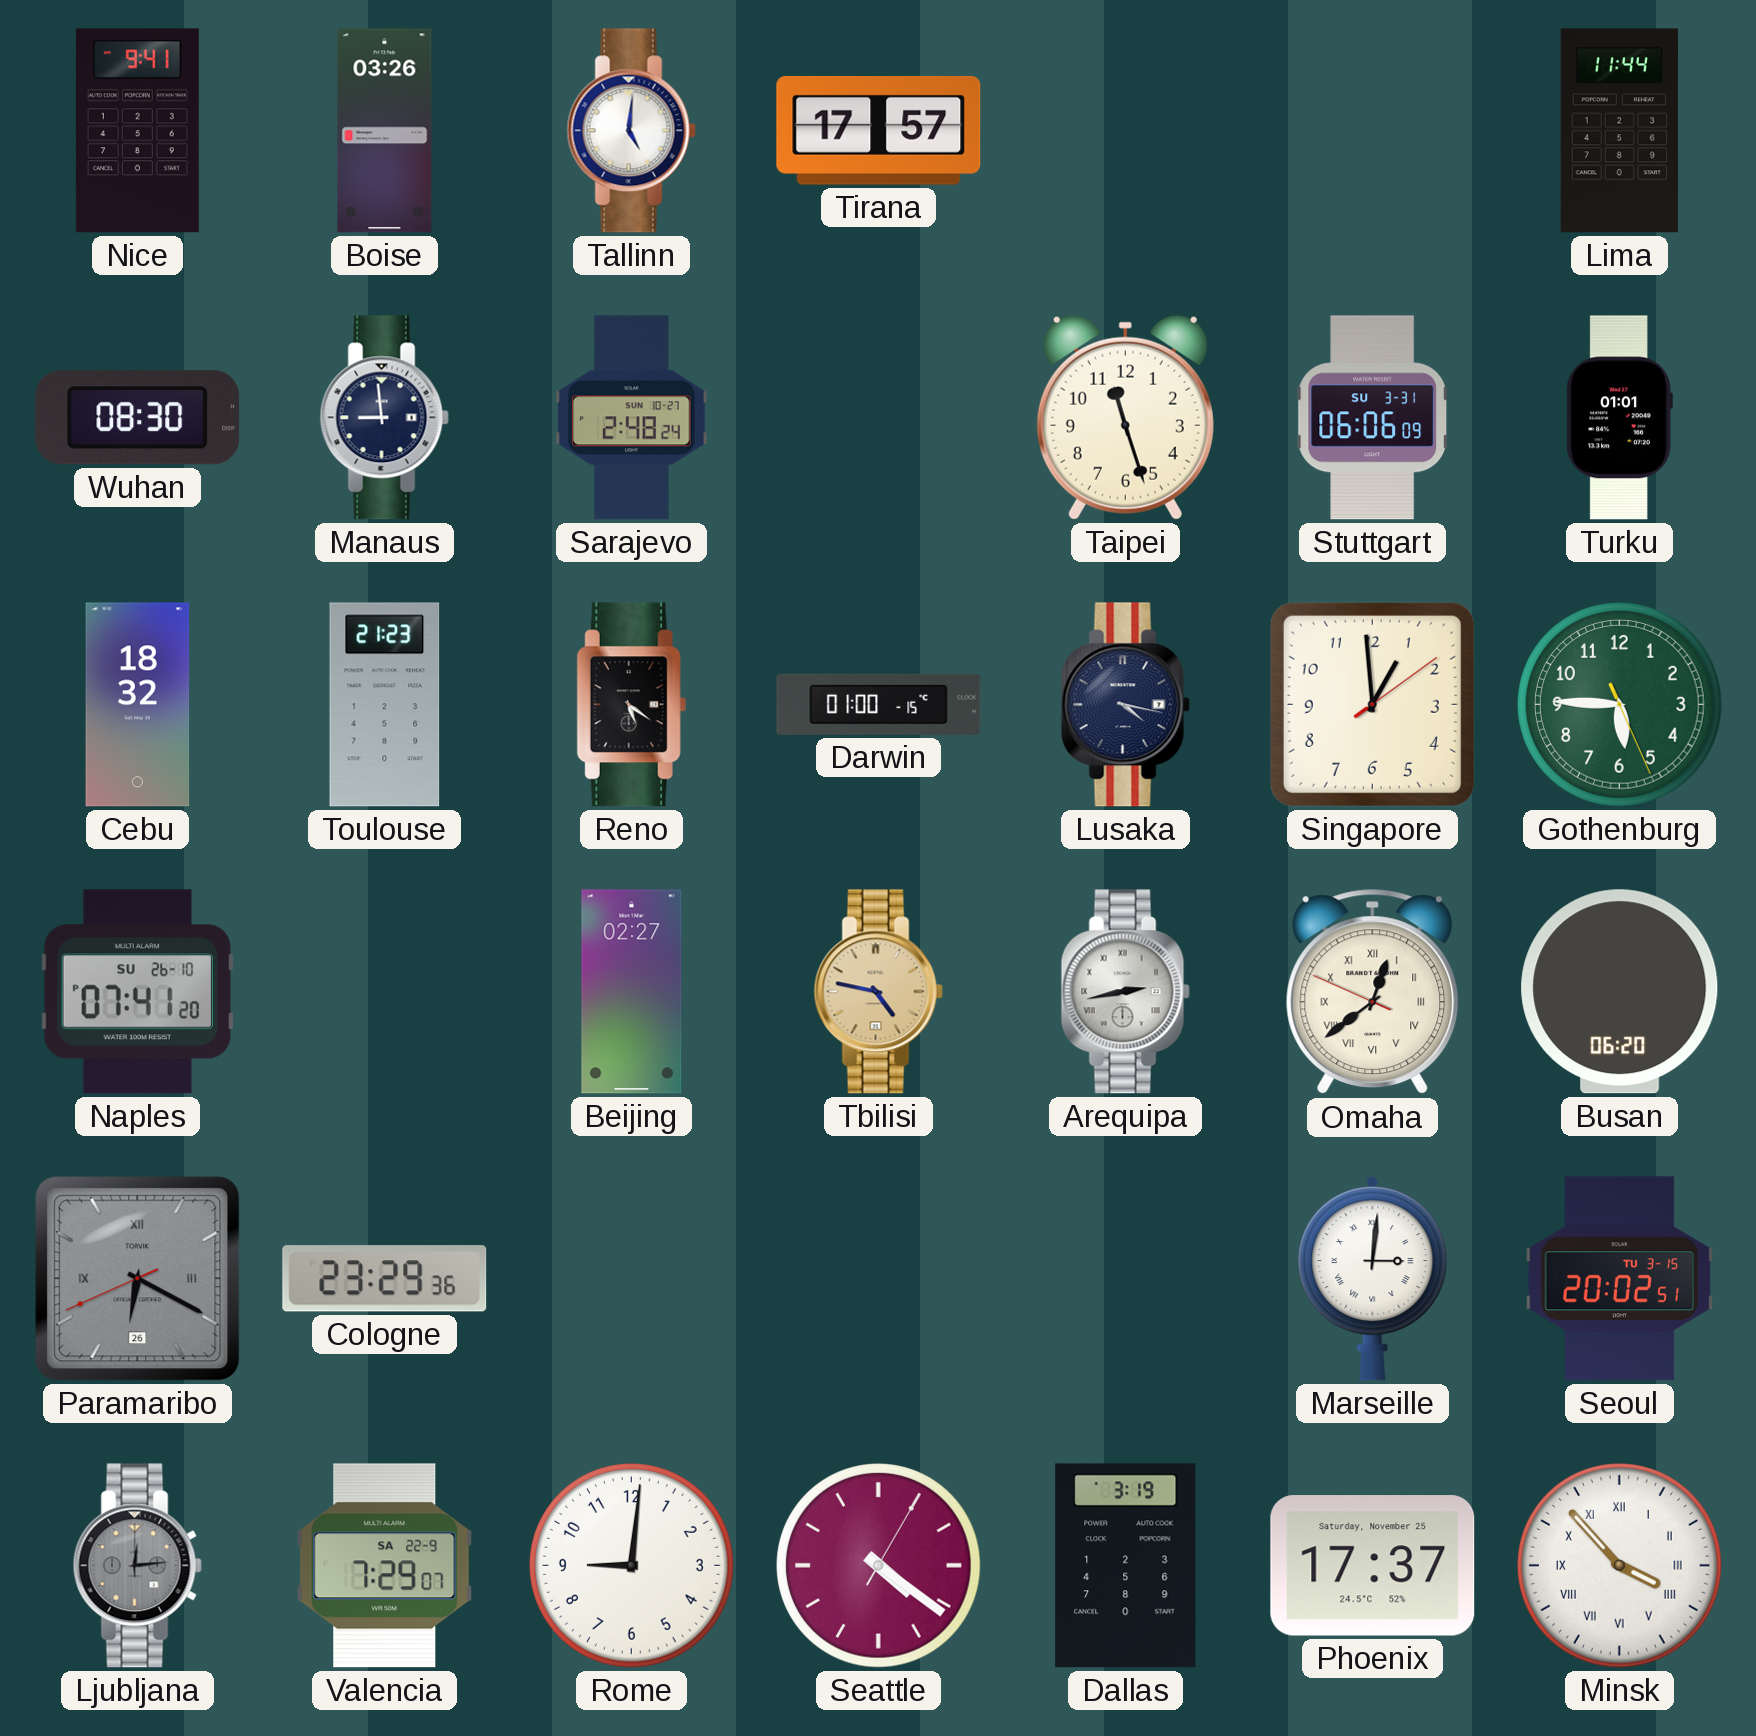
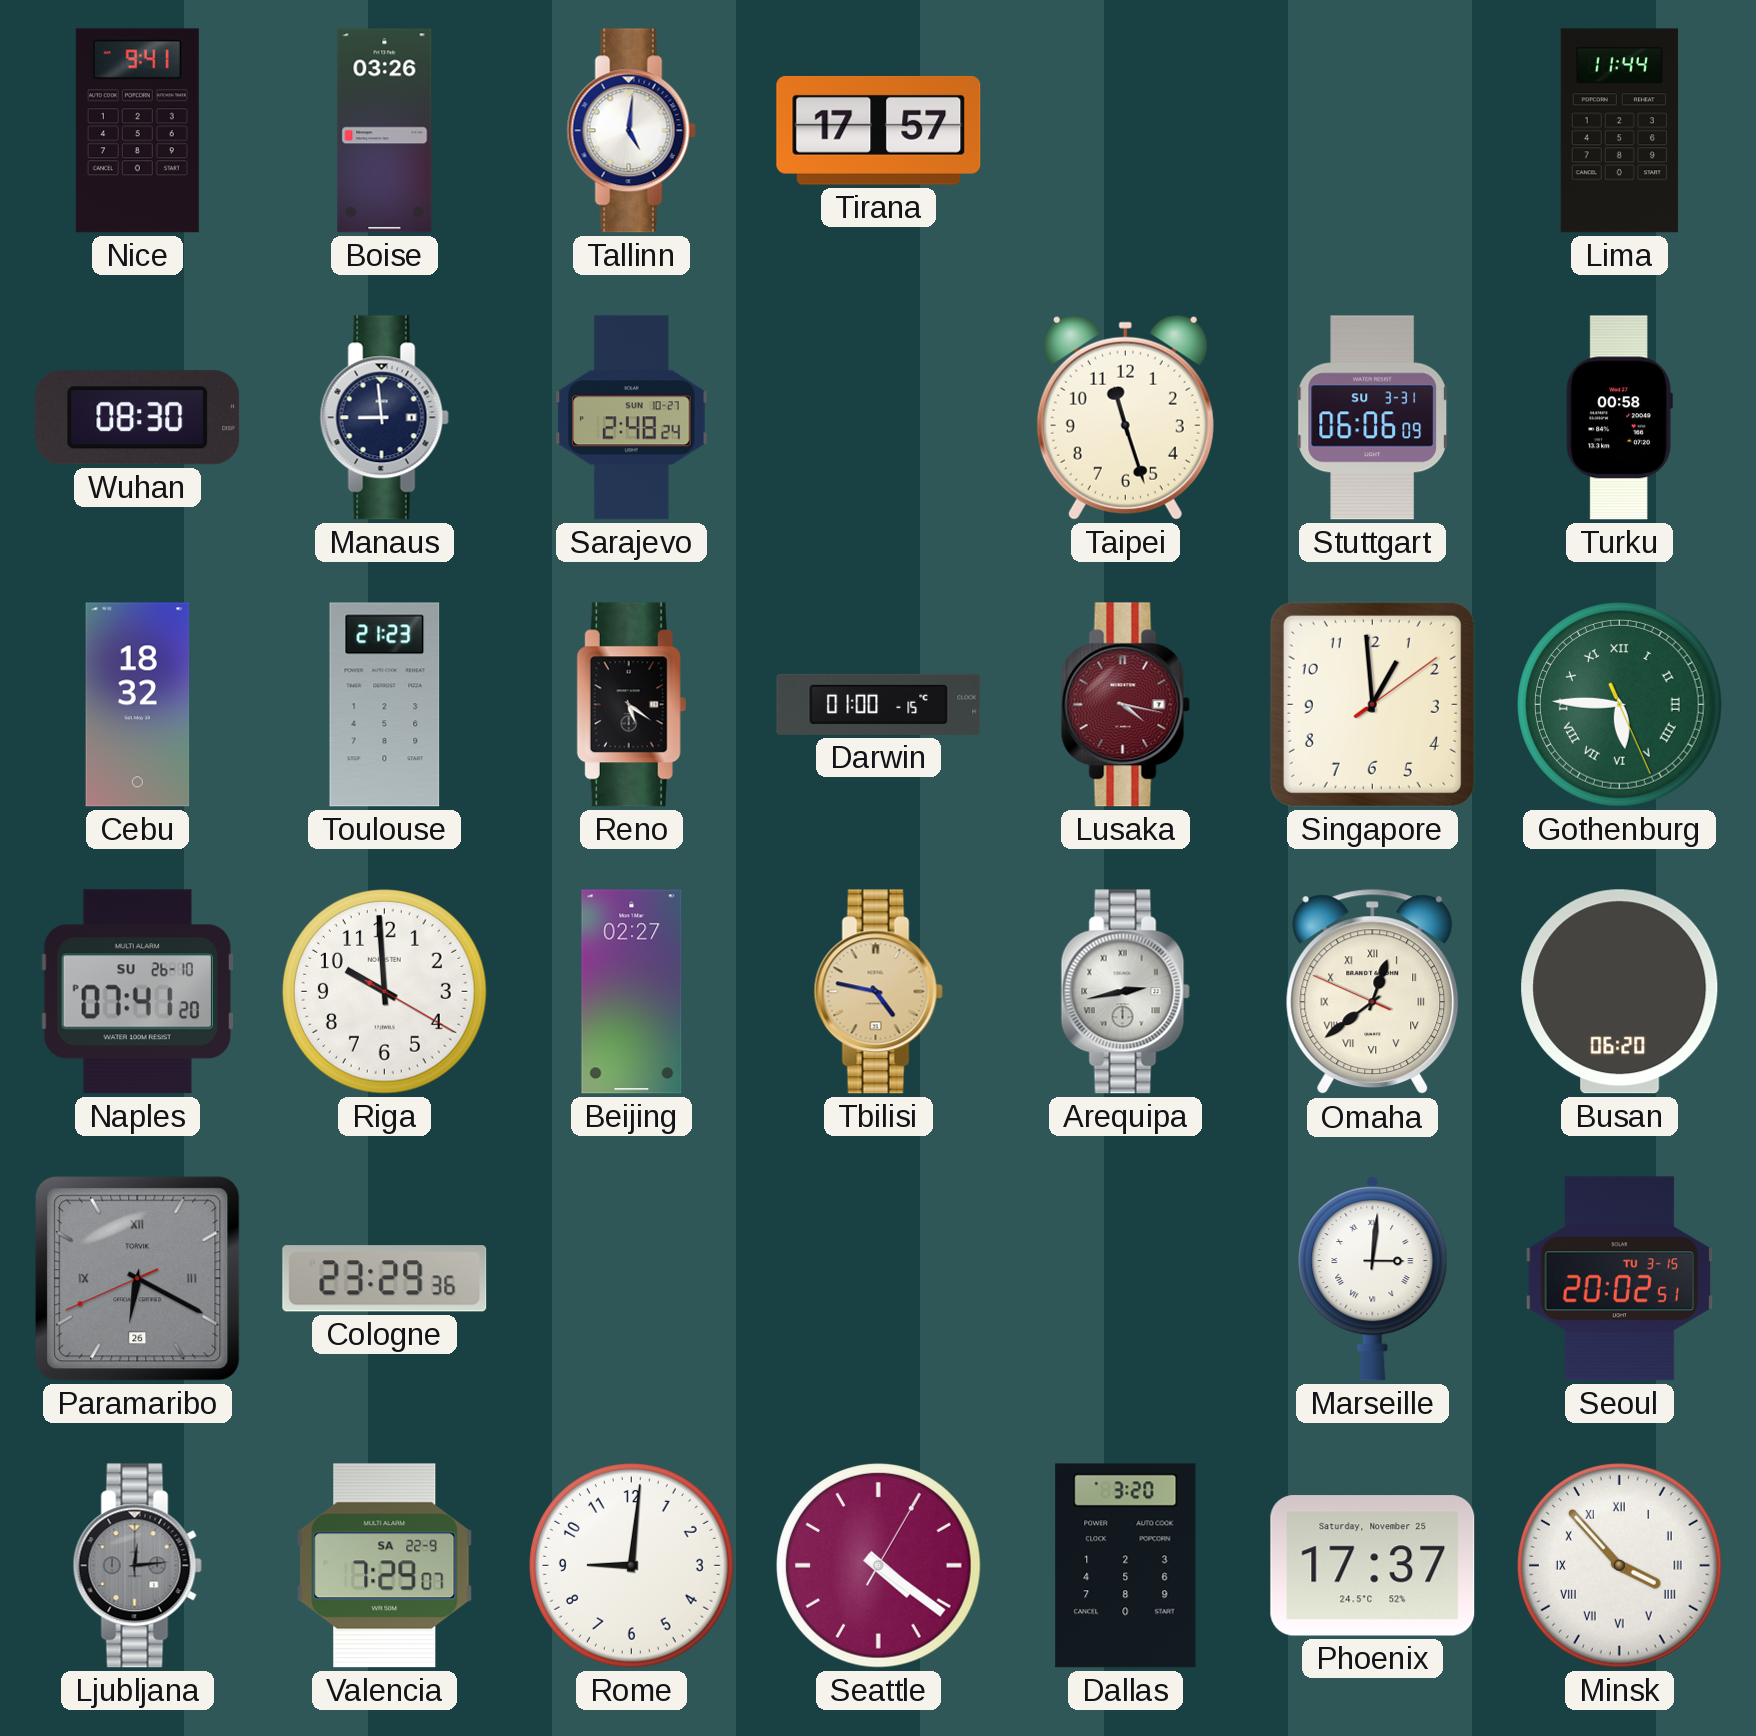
Turku: 01:01 -> 00:58
Lusaka dial: navy -> burgundy
Gothenburg numerals: Arabic -> Roman
Riga: none -> 9:59
Dallas: 3:19 -> 3:20
